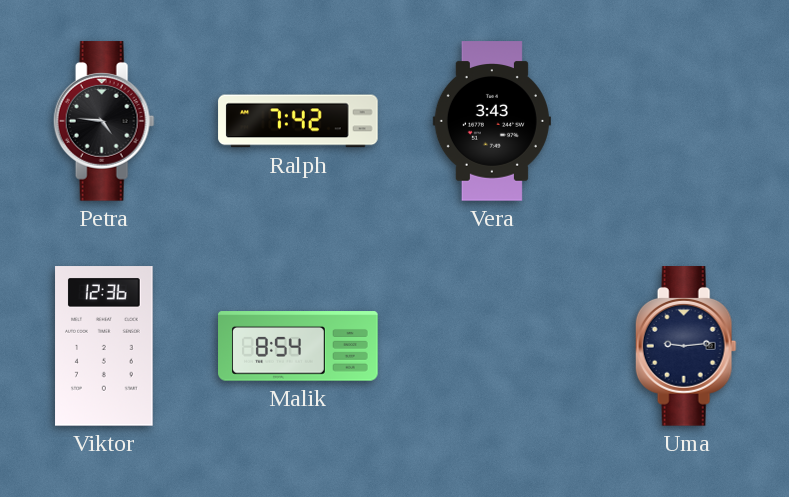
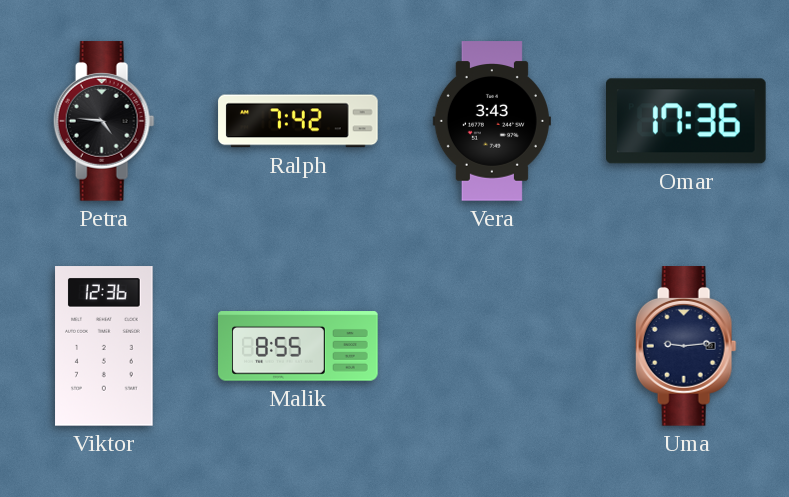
Omar: none -> 17:36
Malik: 8:54 -> 8:55
